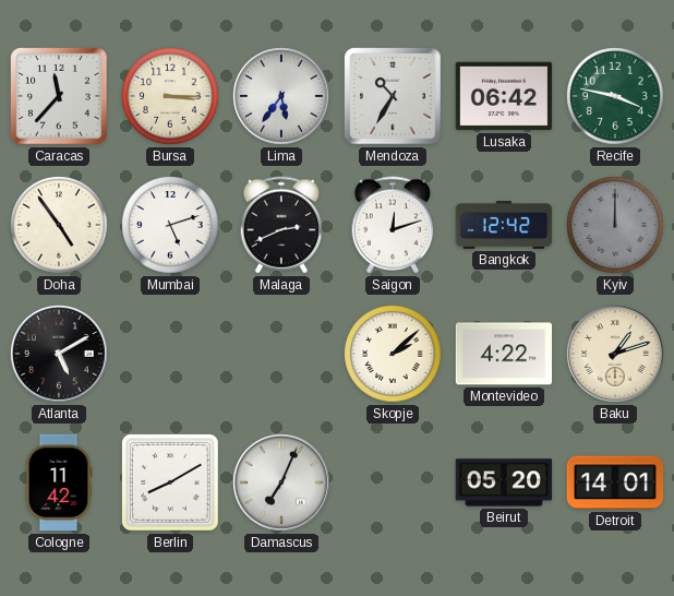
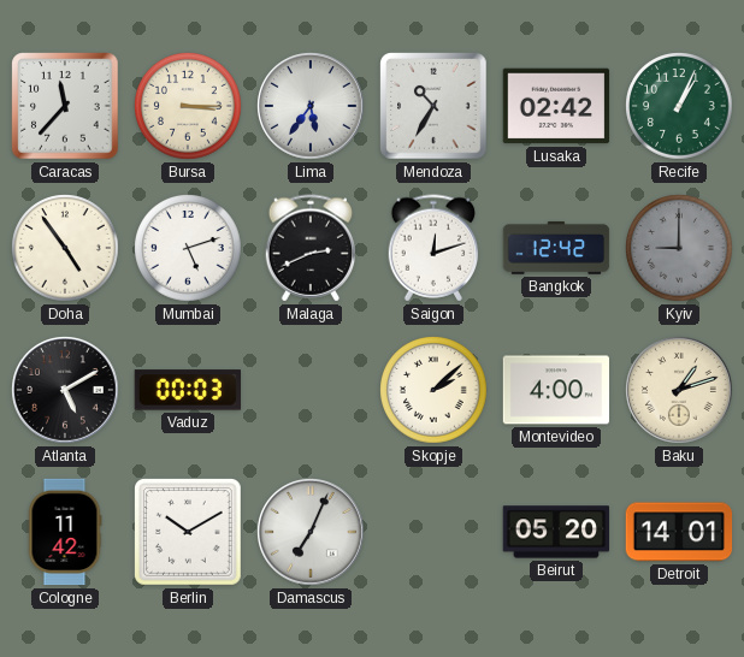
Lusaka: 06:42 -> 02:42
Recife: 3:47 -> 1:04
Kyiv: 12:00 -> 9:00
Vaduz: none -> 00:03
Montevideo: 4:22 -> 4:00
Berlin: 8:10 -> 10:10
